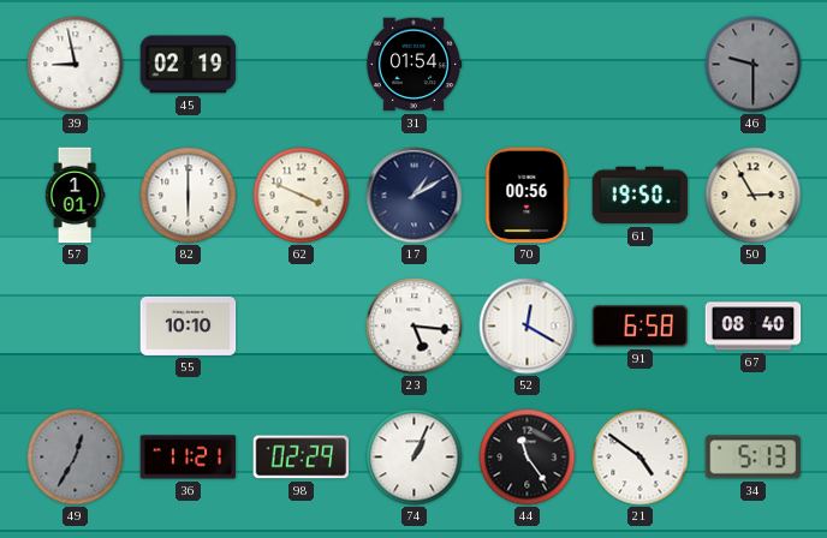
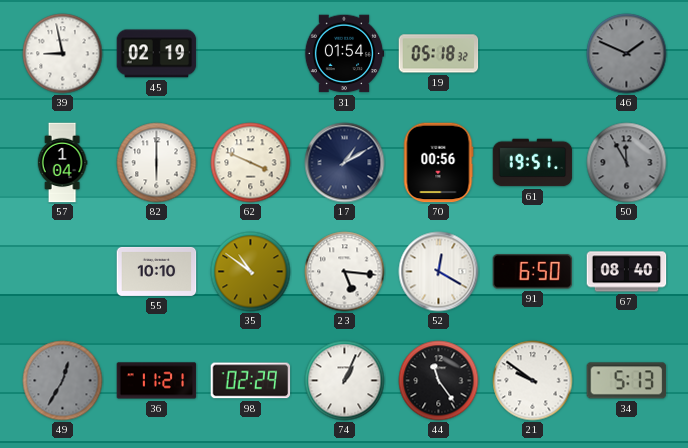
19: none -> 05:18
46: 9:30 -> 1:49
57: 1:01 -> 1:04
61: 19:50 -> 19:51
50: 2:55 -> 11:55
50 dial: cream -> grey
35: none -> 10:51
91: 6:58 -> 6:50
21: 4:51 -> 9:51
